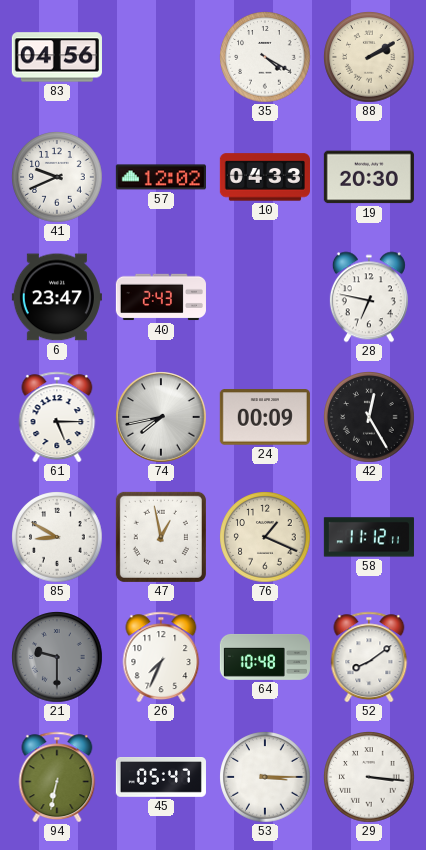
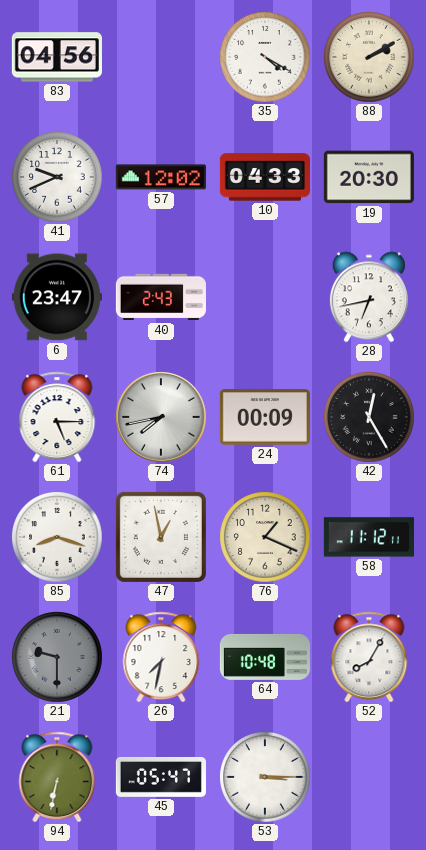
28: 6:47 -> 6:43
85: 8:50 -> 8:18
26: 7:34 -> 7:32
52: 8:09 -> 8:05
29: 3:16 -> none
